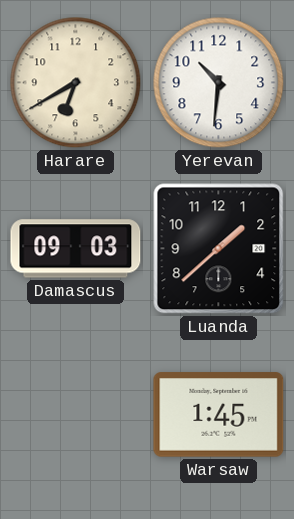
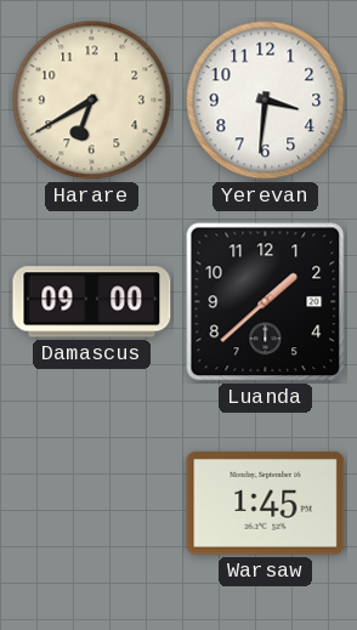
Yerevan: 10:31 -> 3:31
Damascus: 09:03 -> 09:00
